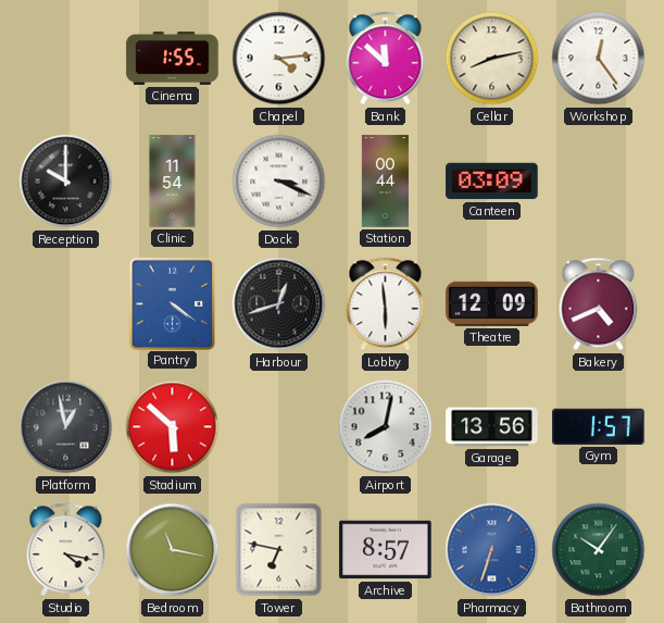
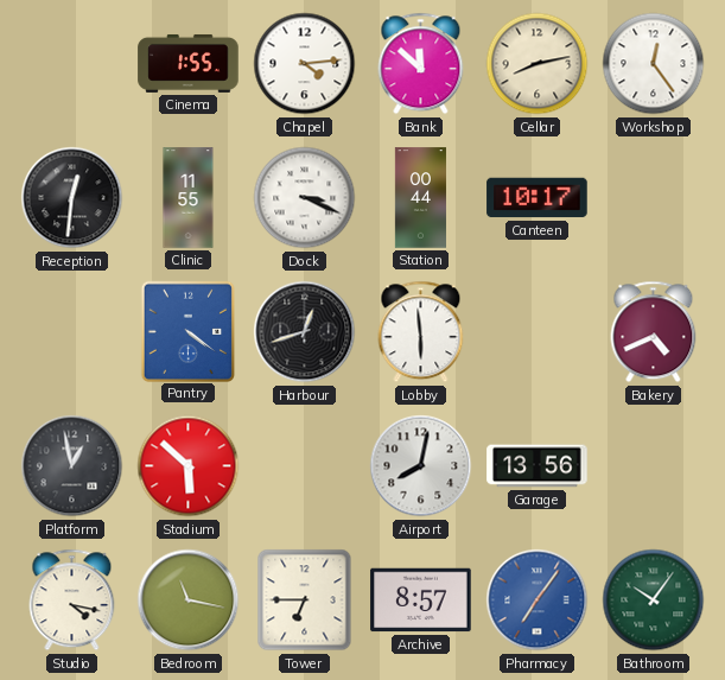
Reception: 10:00 -> 12:31
Clinic: 11:54 -> 11:55
Canteen: 03:09 -> 10:17
Theatre: 12:09 -> none
Gym: 1:57 -> none
Tower: 6:47 -> 6:45
Pharmacy: 6:33 -> 7:06
